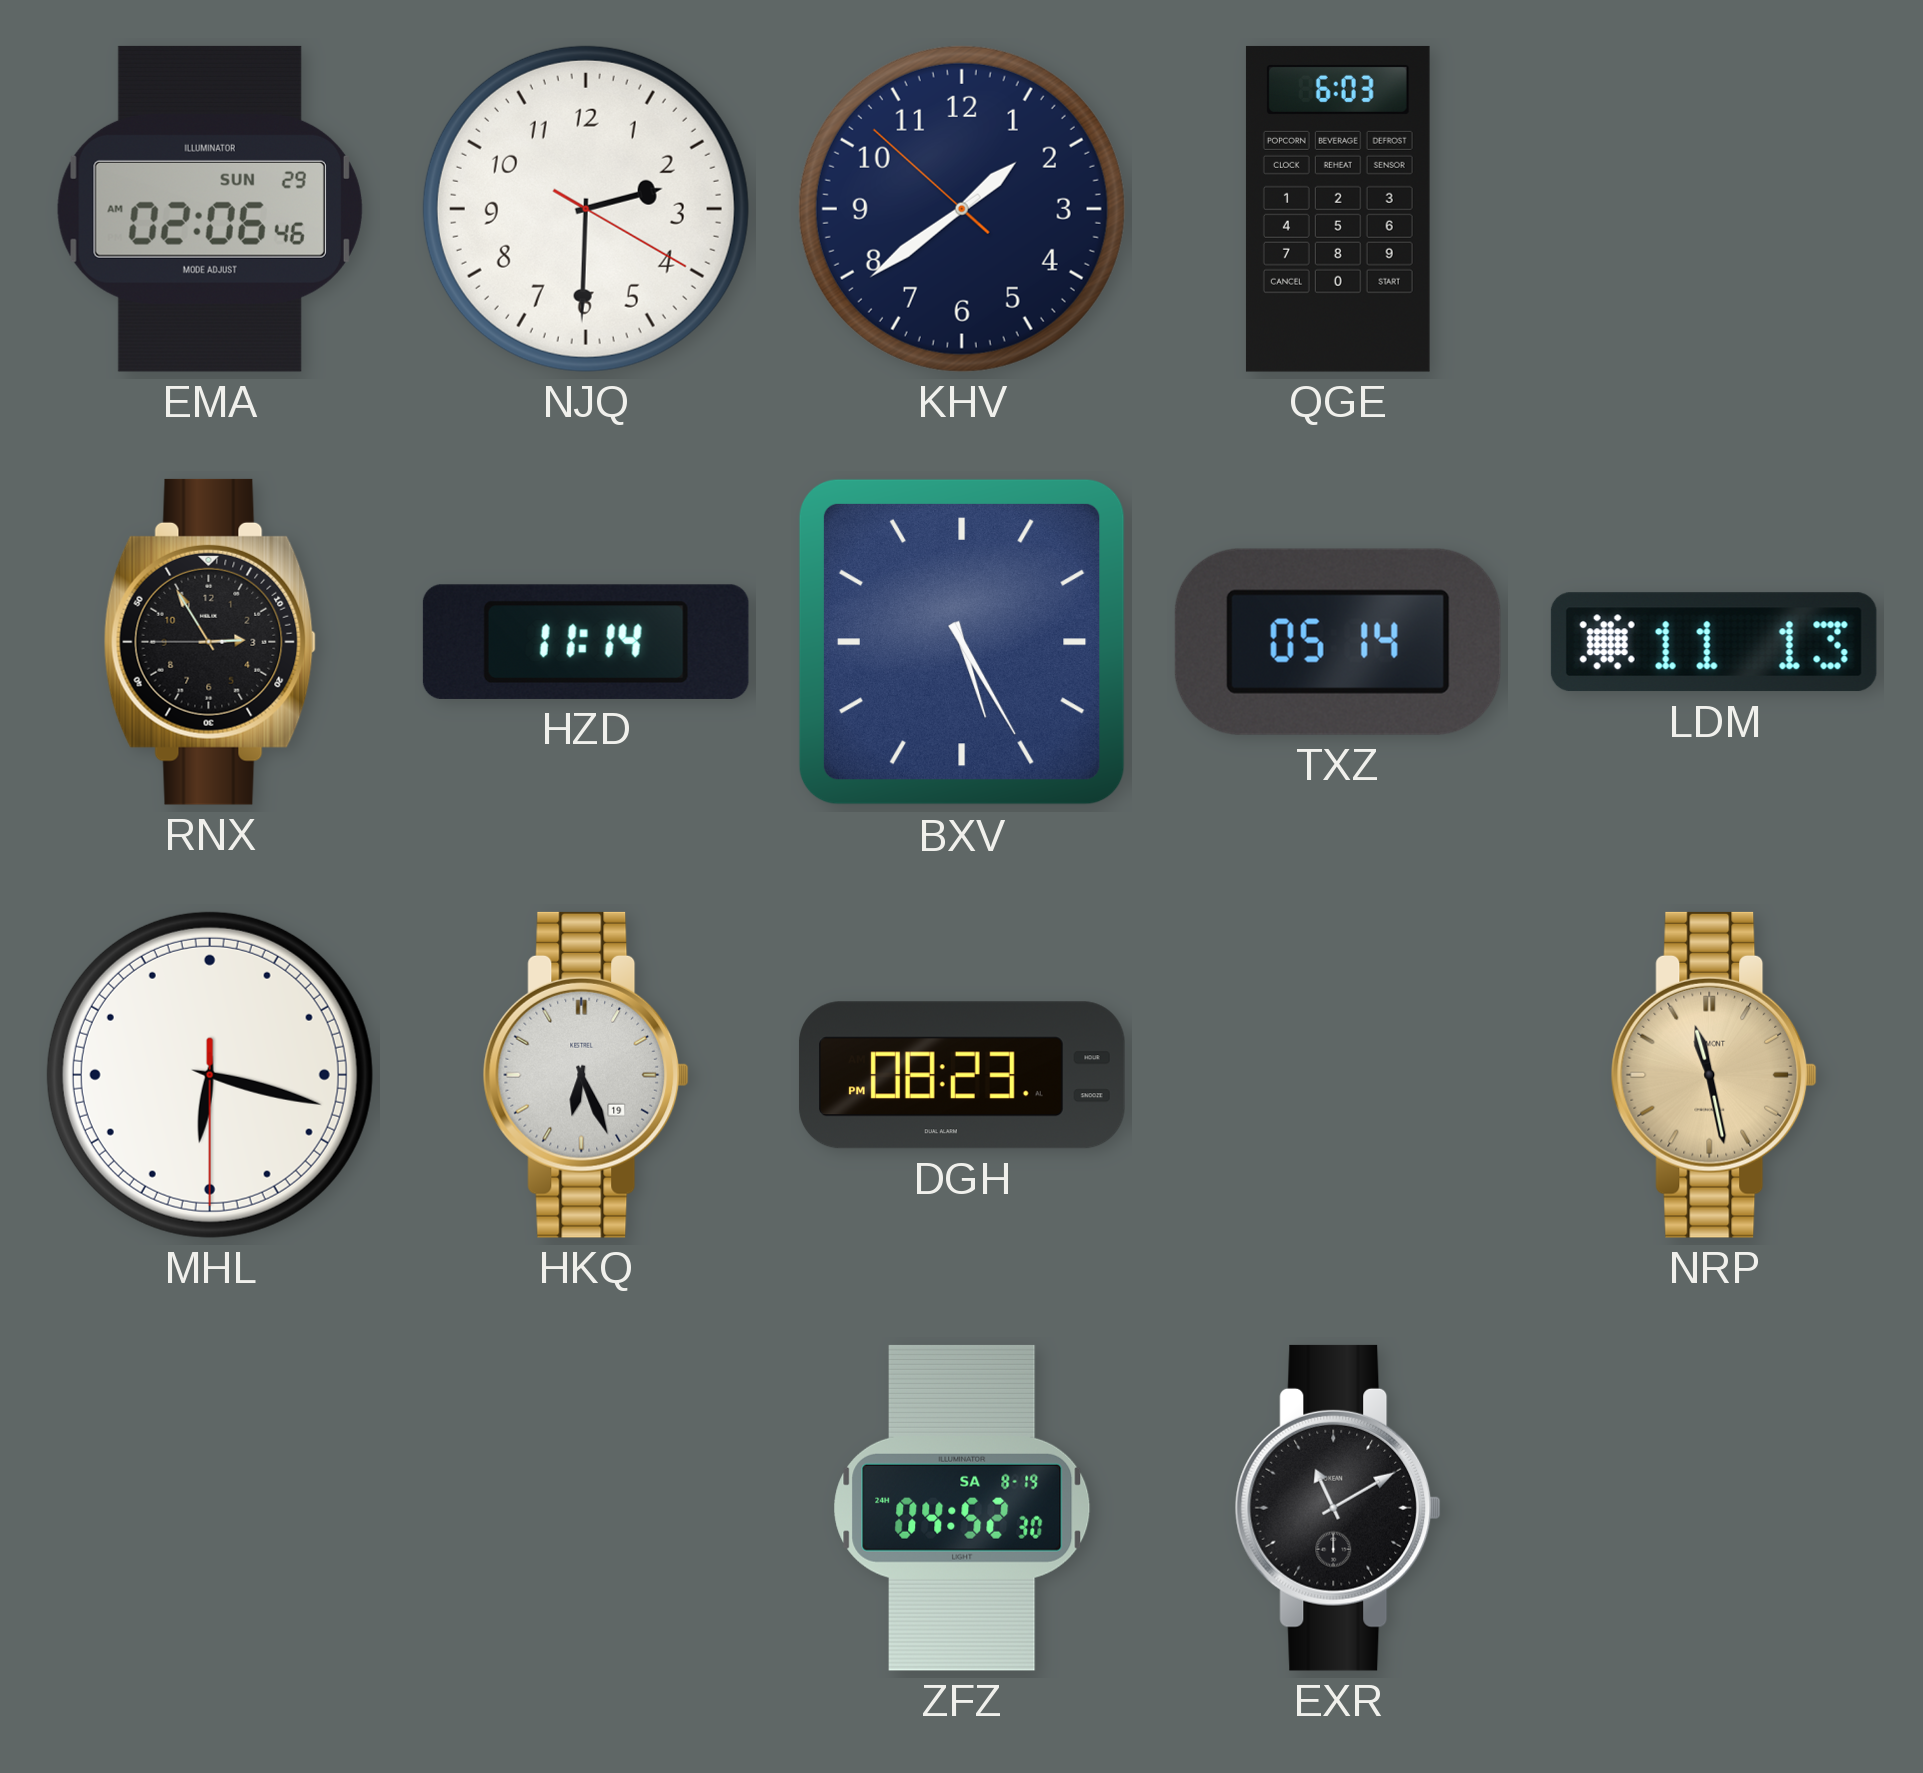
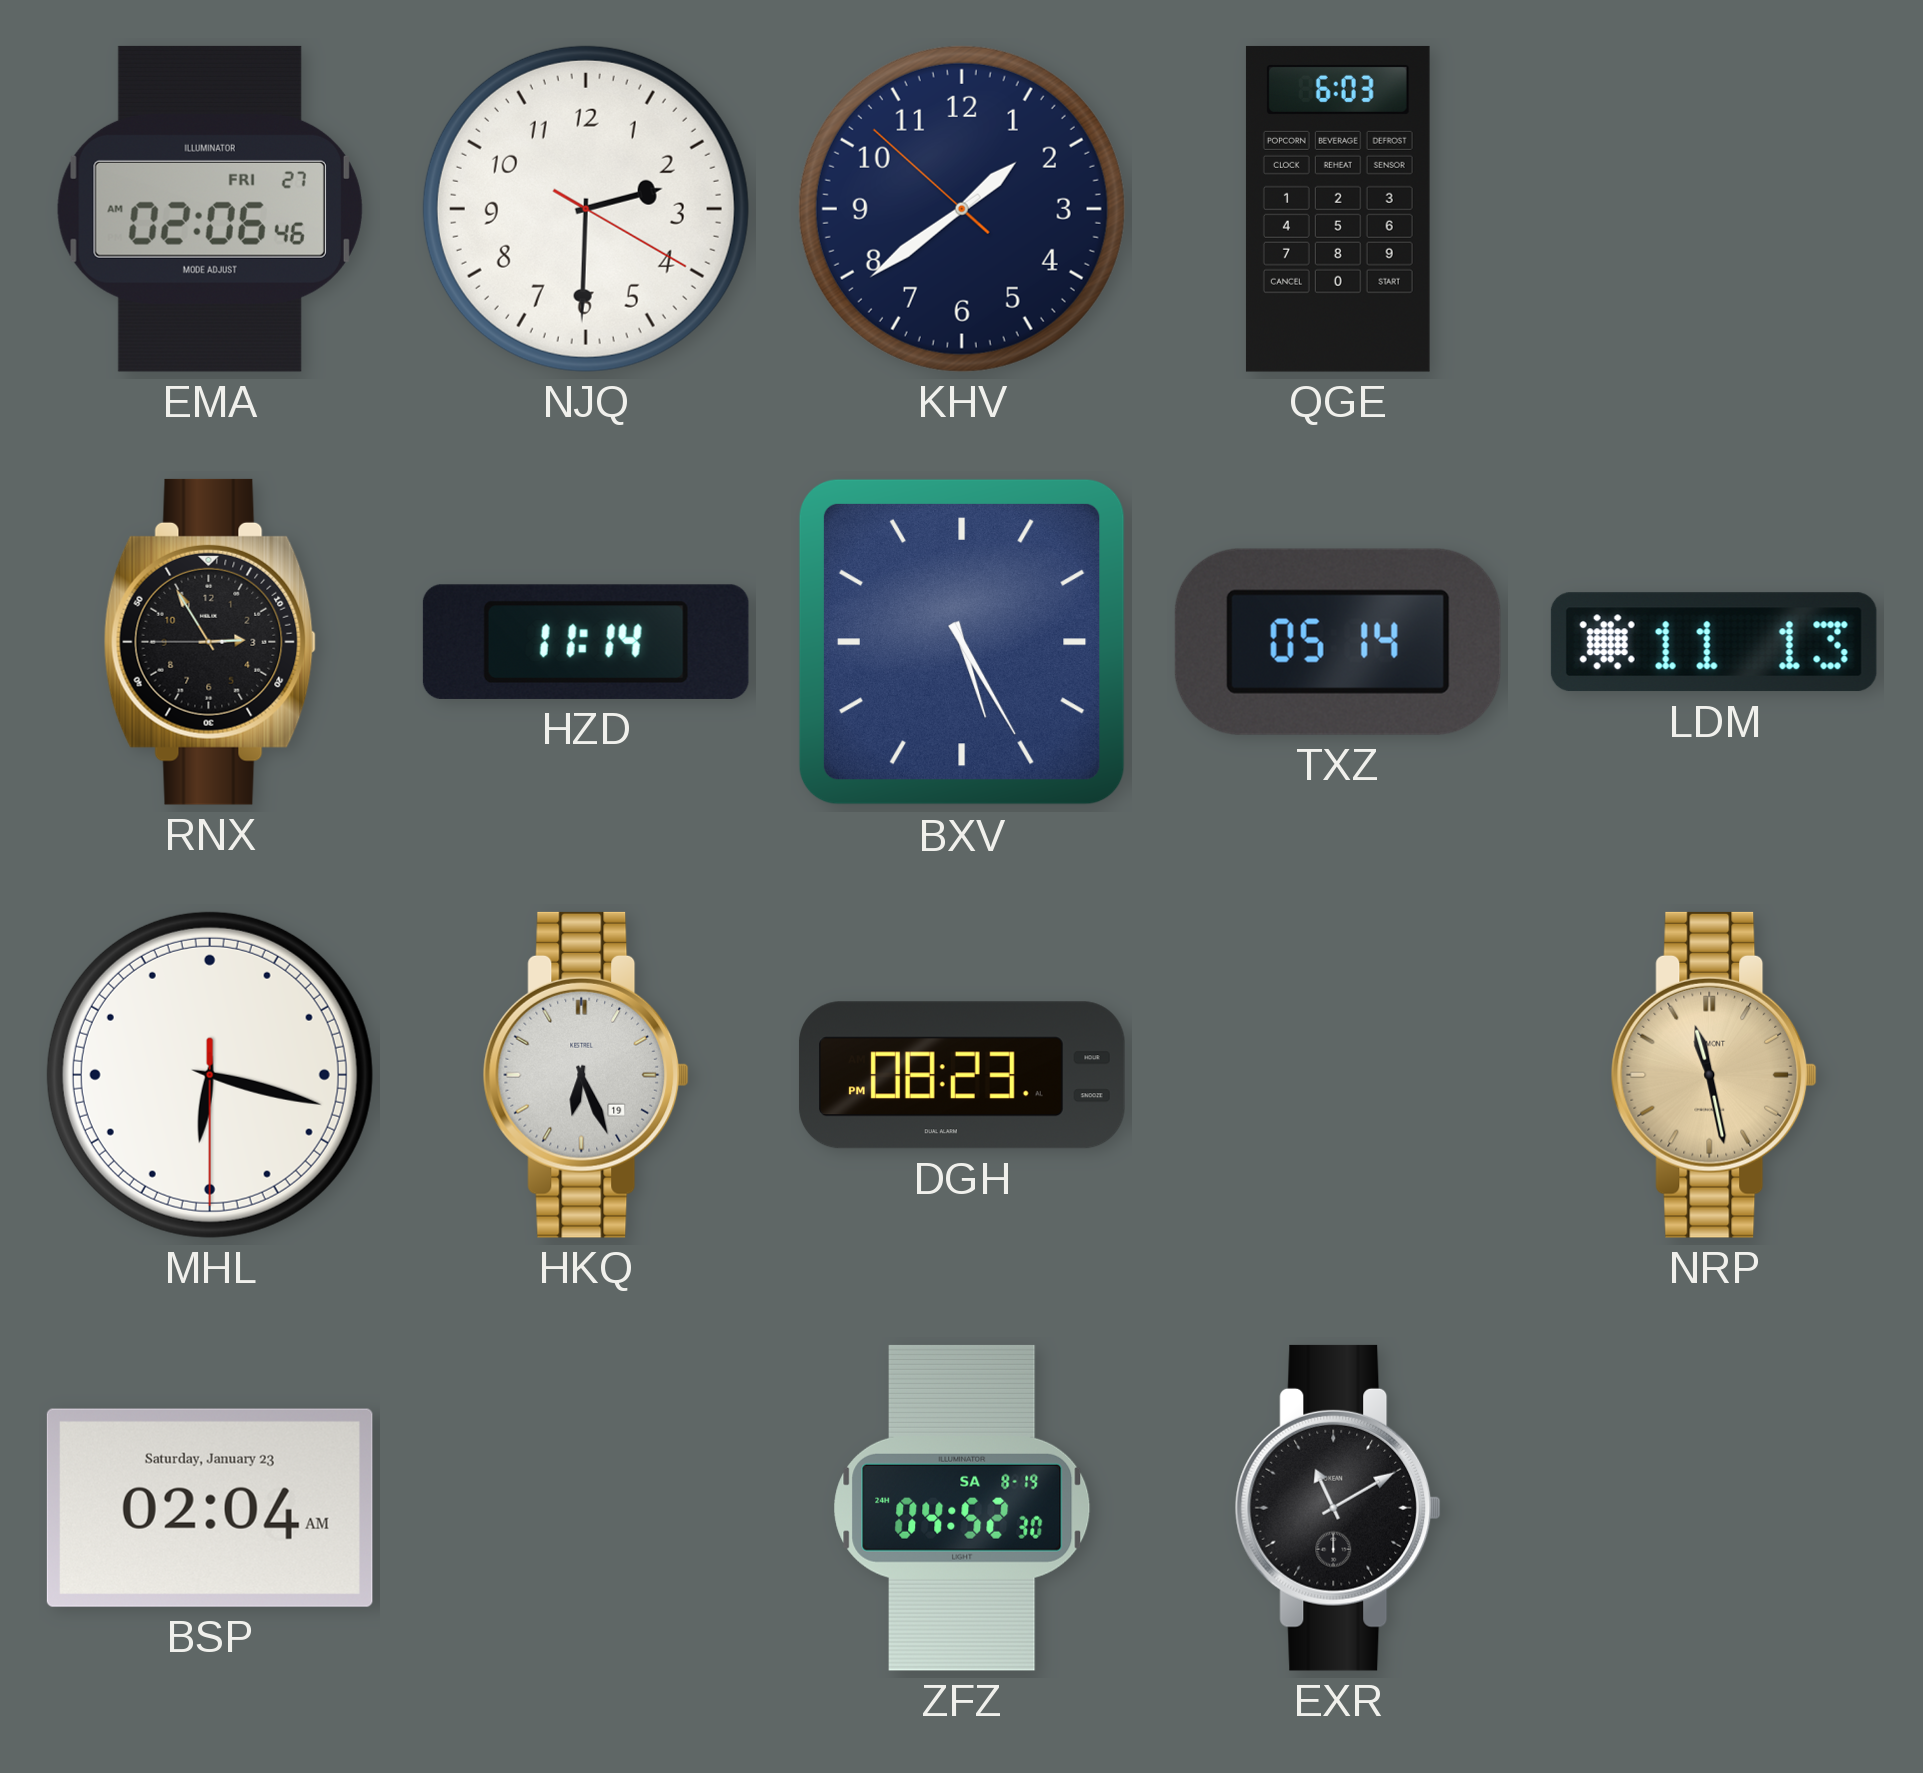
EMA date: SUN 29 -> FRI 27
BSP: none -> 02:04
